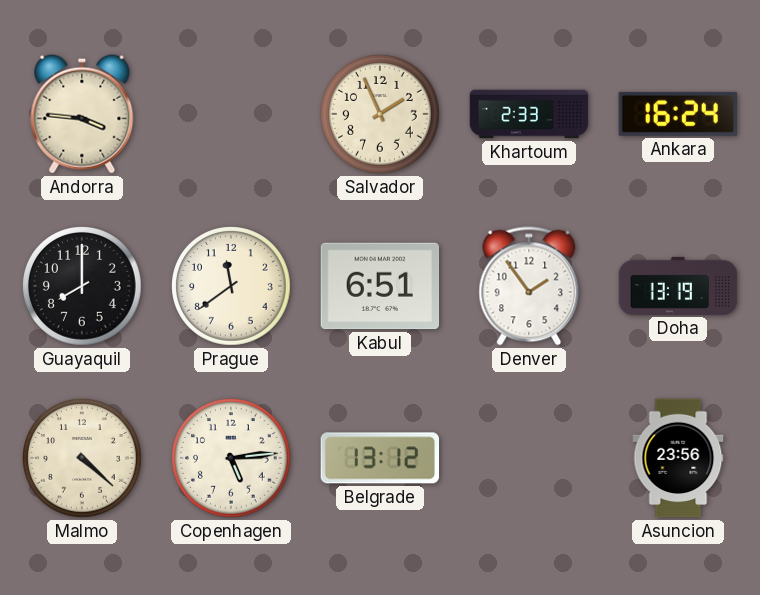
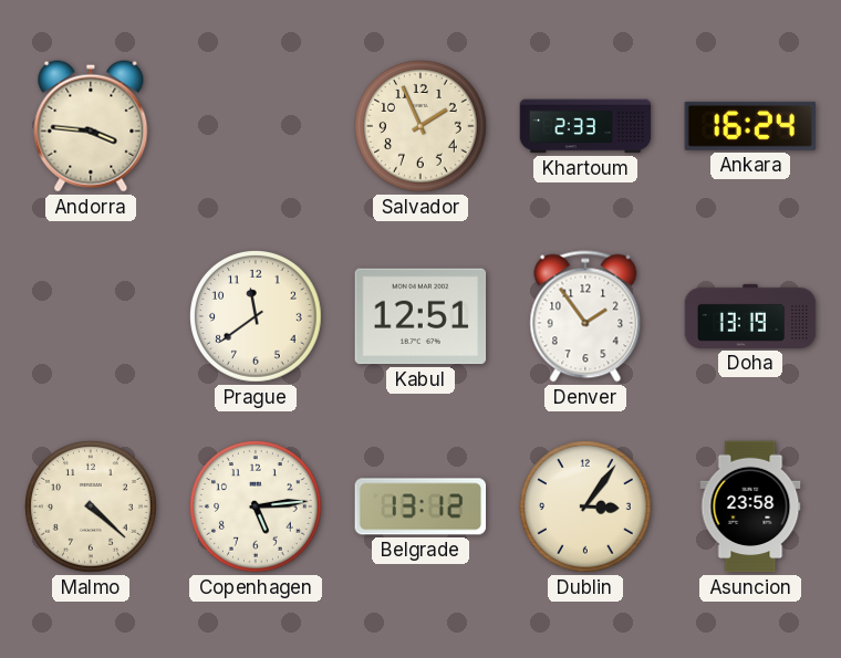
Guayaquil: 8:00 -> none
Kabul: 6:51 -> 12:51
Dublin: none -> 3:06
Asuncion: 23:56 -> 23:58
